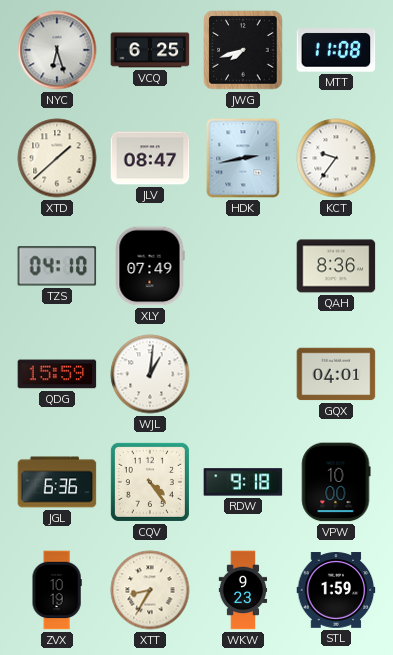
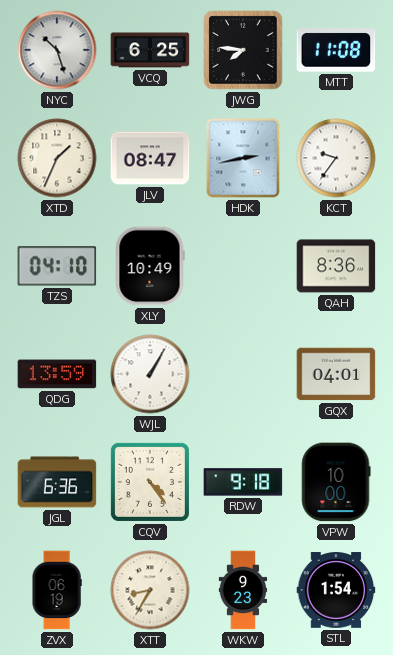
NYC: 6:27 -> 10:27
JWG: 7:42 -> 7:46
XTD: 1:38 -> 1:34
XLY: 07:49 -> 10:49
QDG: 15:59 -> 13:59
WJL: 1:01 -> 1:05
ZVX: 10:19 -> 06:19
STL: 1:59 -> 1:54
